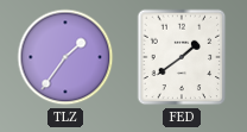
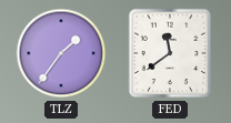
FED: 1:39 -> 11:39
